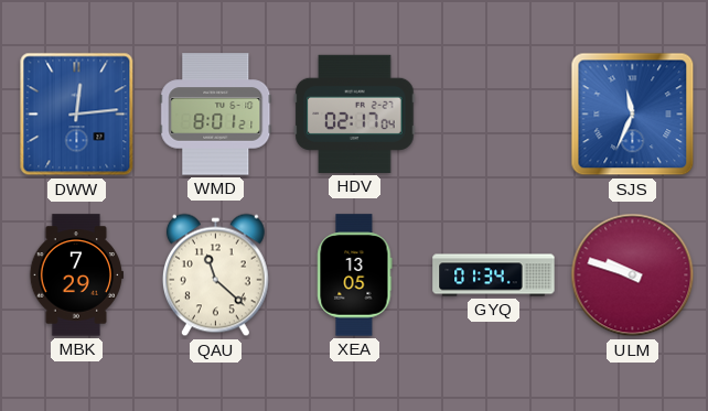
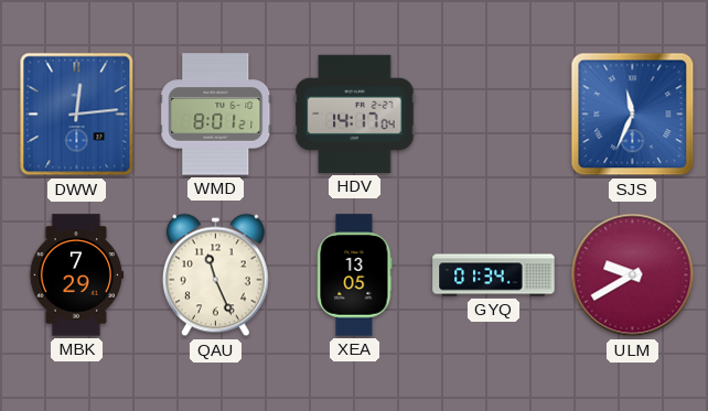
HDV: 02:17 -> 14:17
QAU: 11:22 -> 11:26
ULM: 9:48 -> 9:40
